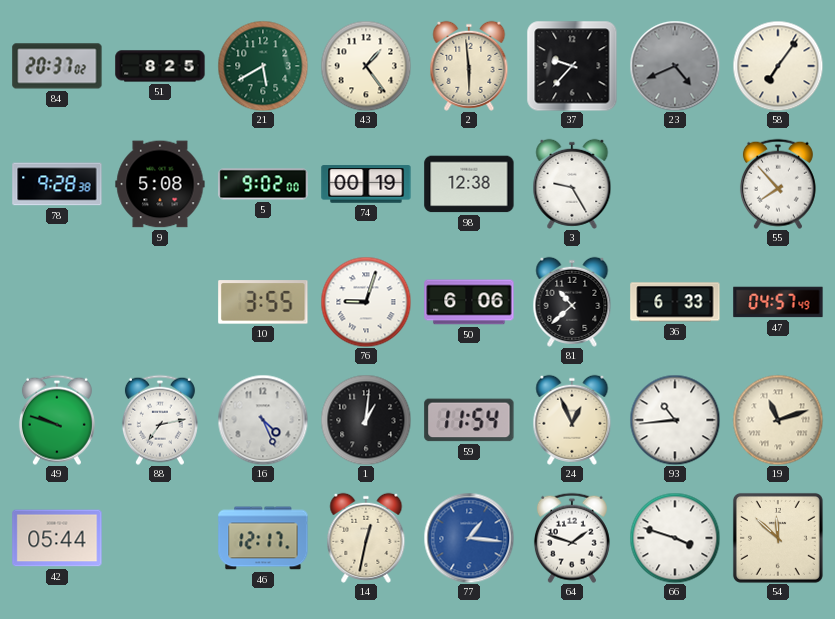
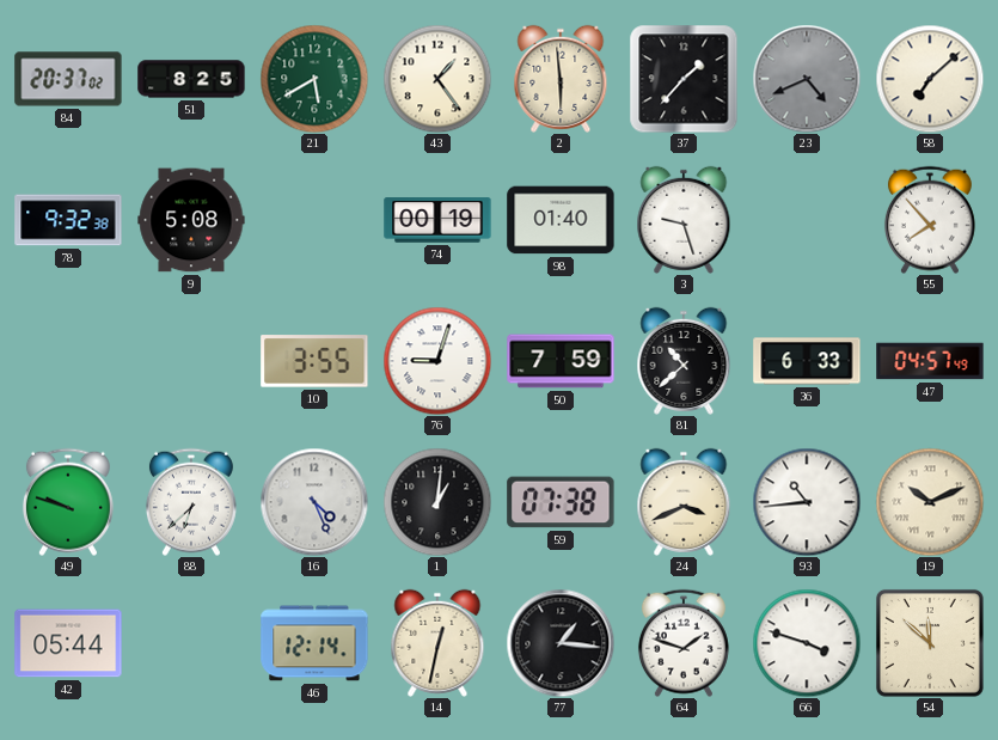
37: 9:37 -> 1:37
58: 7:06 -> 7:08
78: 9:28 -> 9:32
5: 9:02 -> none
98: 12:38 -> 01:40
3: 9:25 -> 9:27
50: 6:06 -> 7:59
88: 7:13 -> 6:38
59: 11:54 -> 07:38
24: 12:56 -> 3:41
19: 11:12 -> 10:11
46: 12:17 -> 12:14
77 dial: blue -> black
